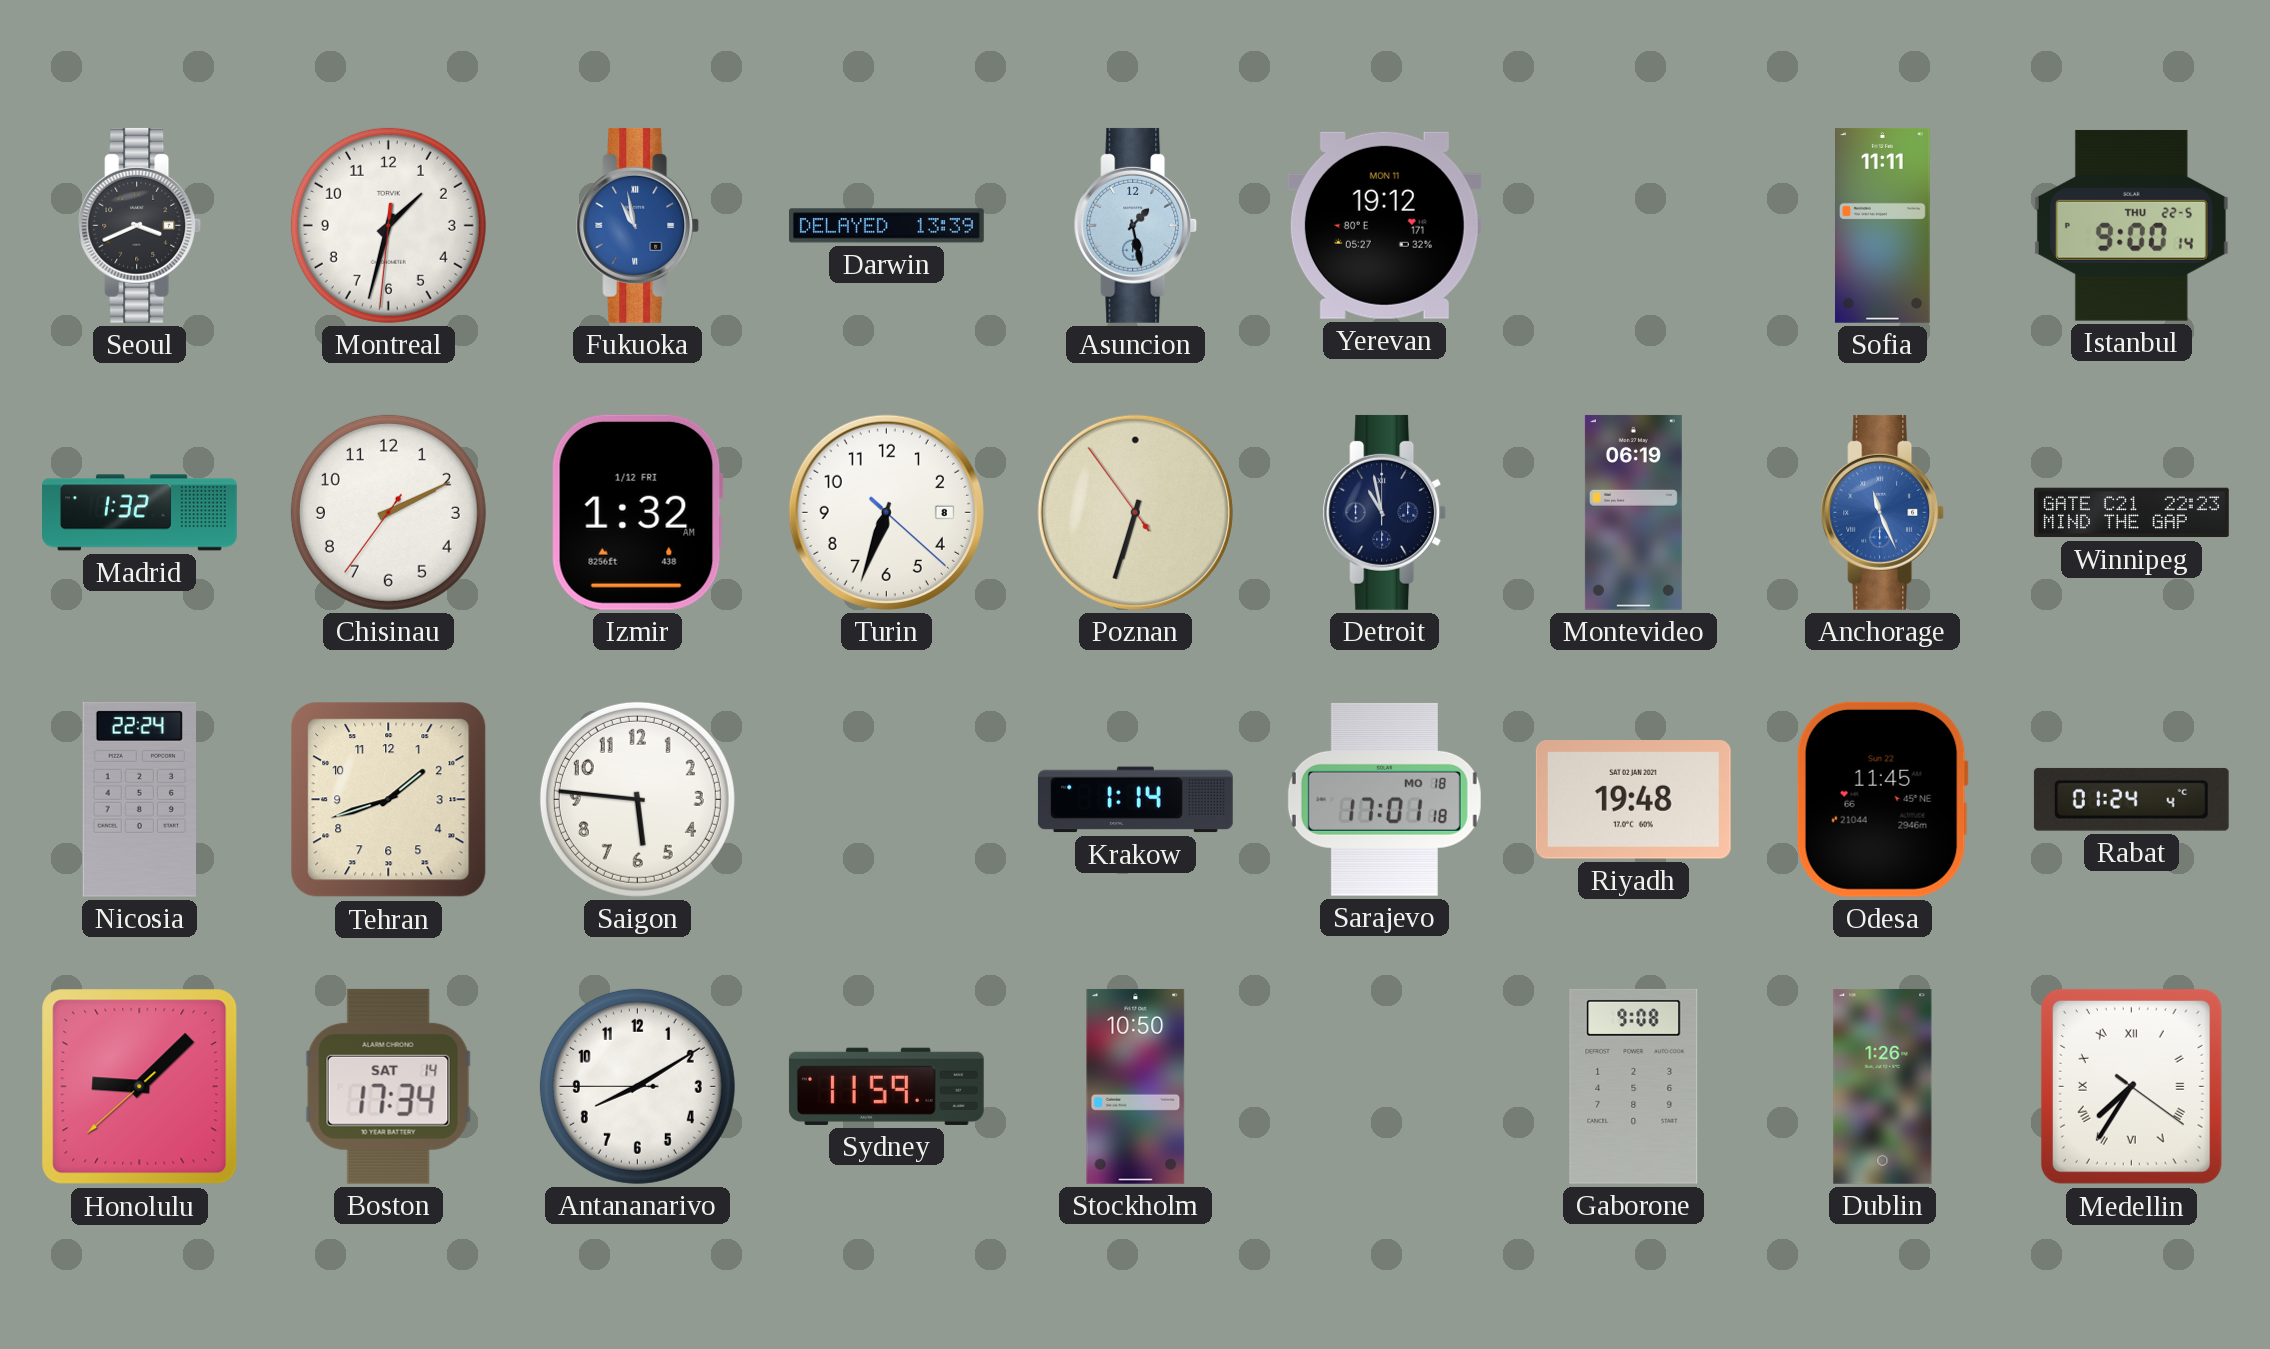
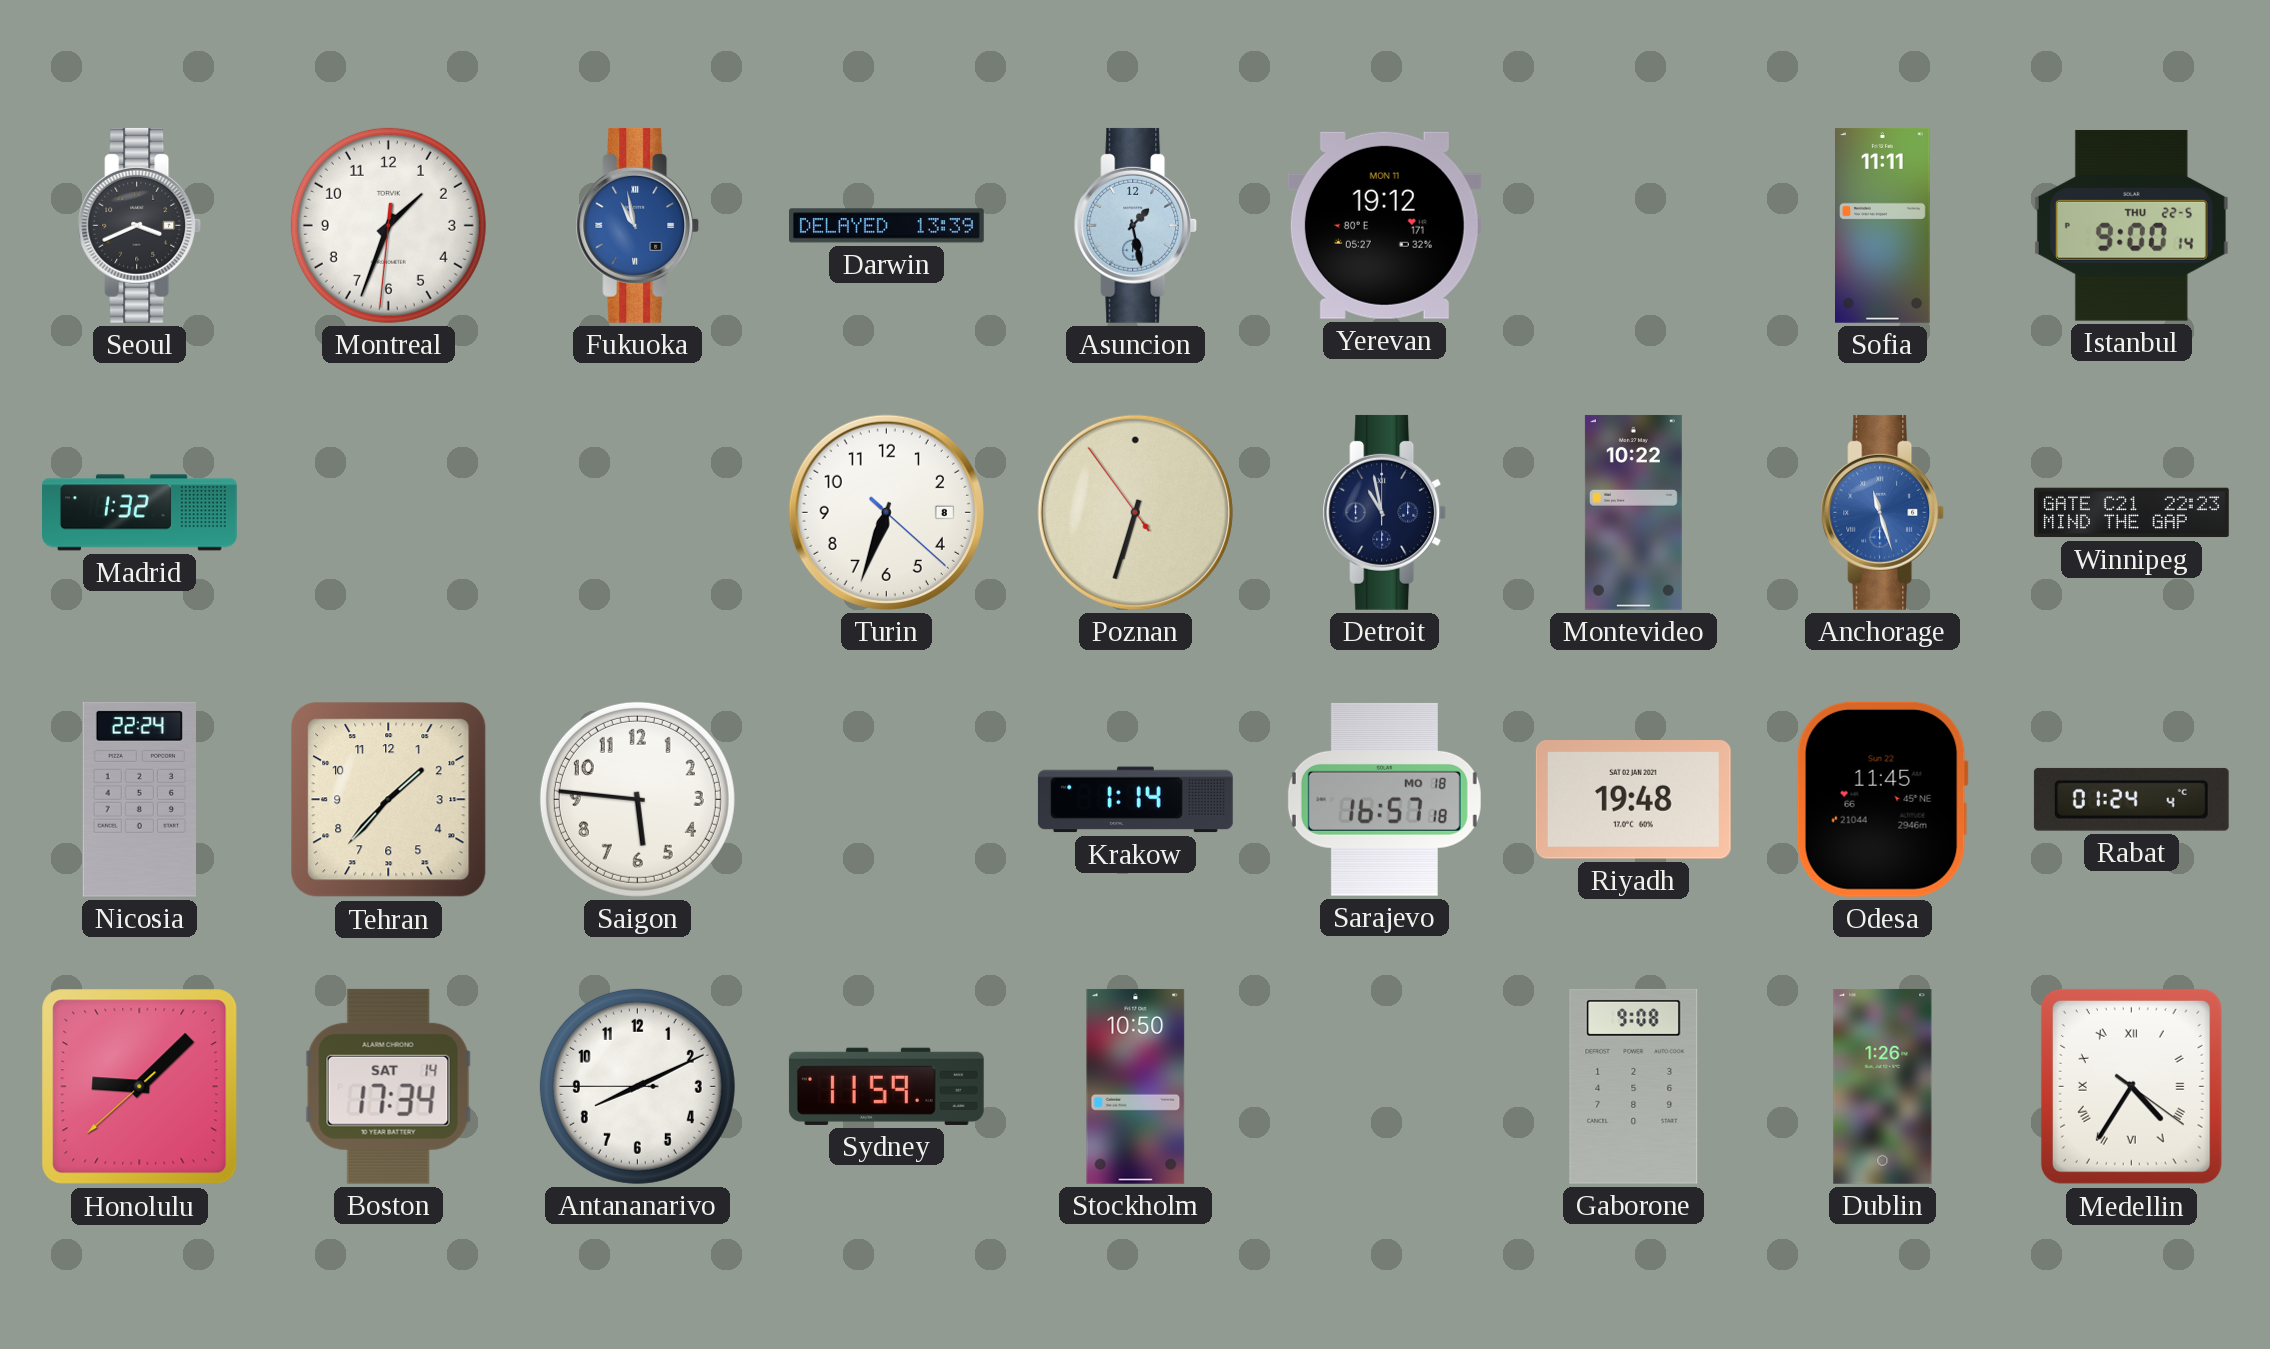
Montreal: 1:32 -> 1:33
Chisinau: 2:10 -> none
Izmir: 1:32 -> none
Montevideo: 06:19 -> 10:22
Anchorage: 11:26 -> 11:27
Tehran: 1:42 -> 1:37
Sarajevo: 17:01 -> 16:57
Antananarivo: 8:09 -> 8:10
Medellin: 7:35 -> 4:35
